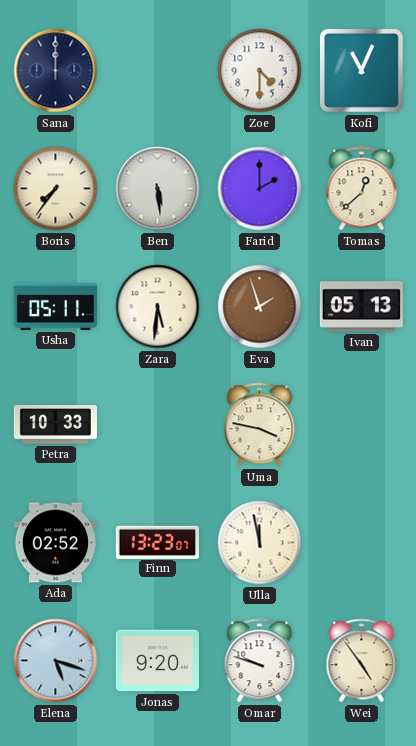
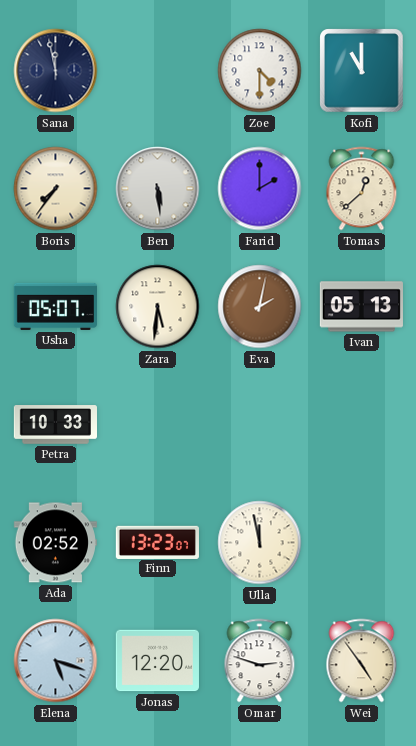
Sana: 12:00 -> 11:58
Kofi: 11:04 -> 11:00
Usha: 05:11 -> 05:07
Eva: 1:57 -> 2:02
Uma: 3:47 -> none
Jonas: 9:20 -> 12:20
Omar: 9:48 -> 2:48
